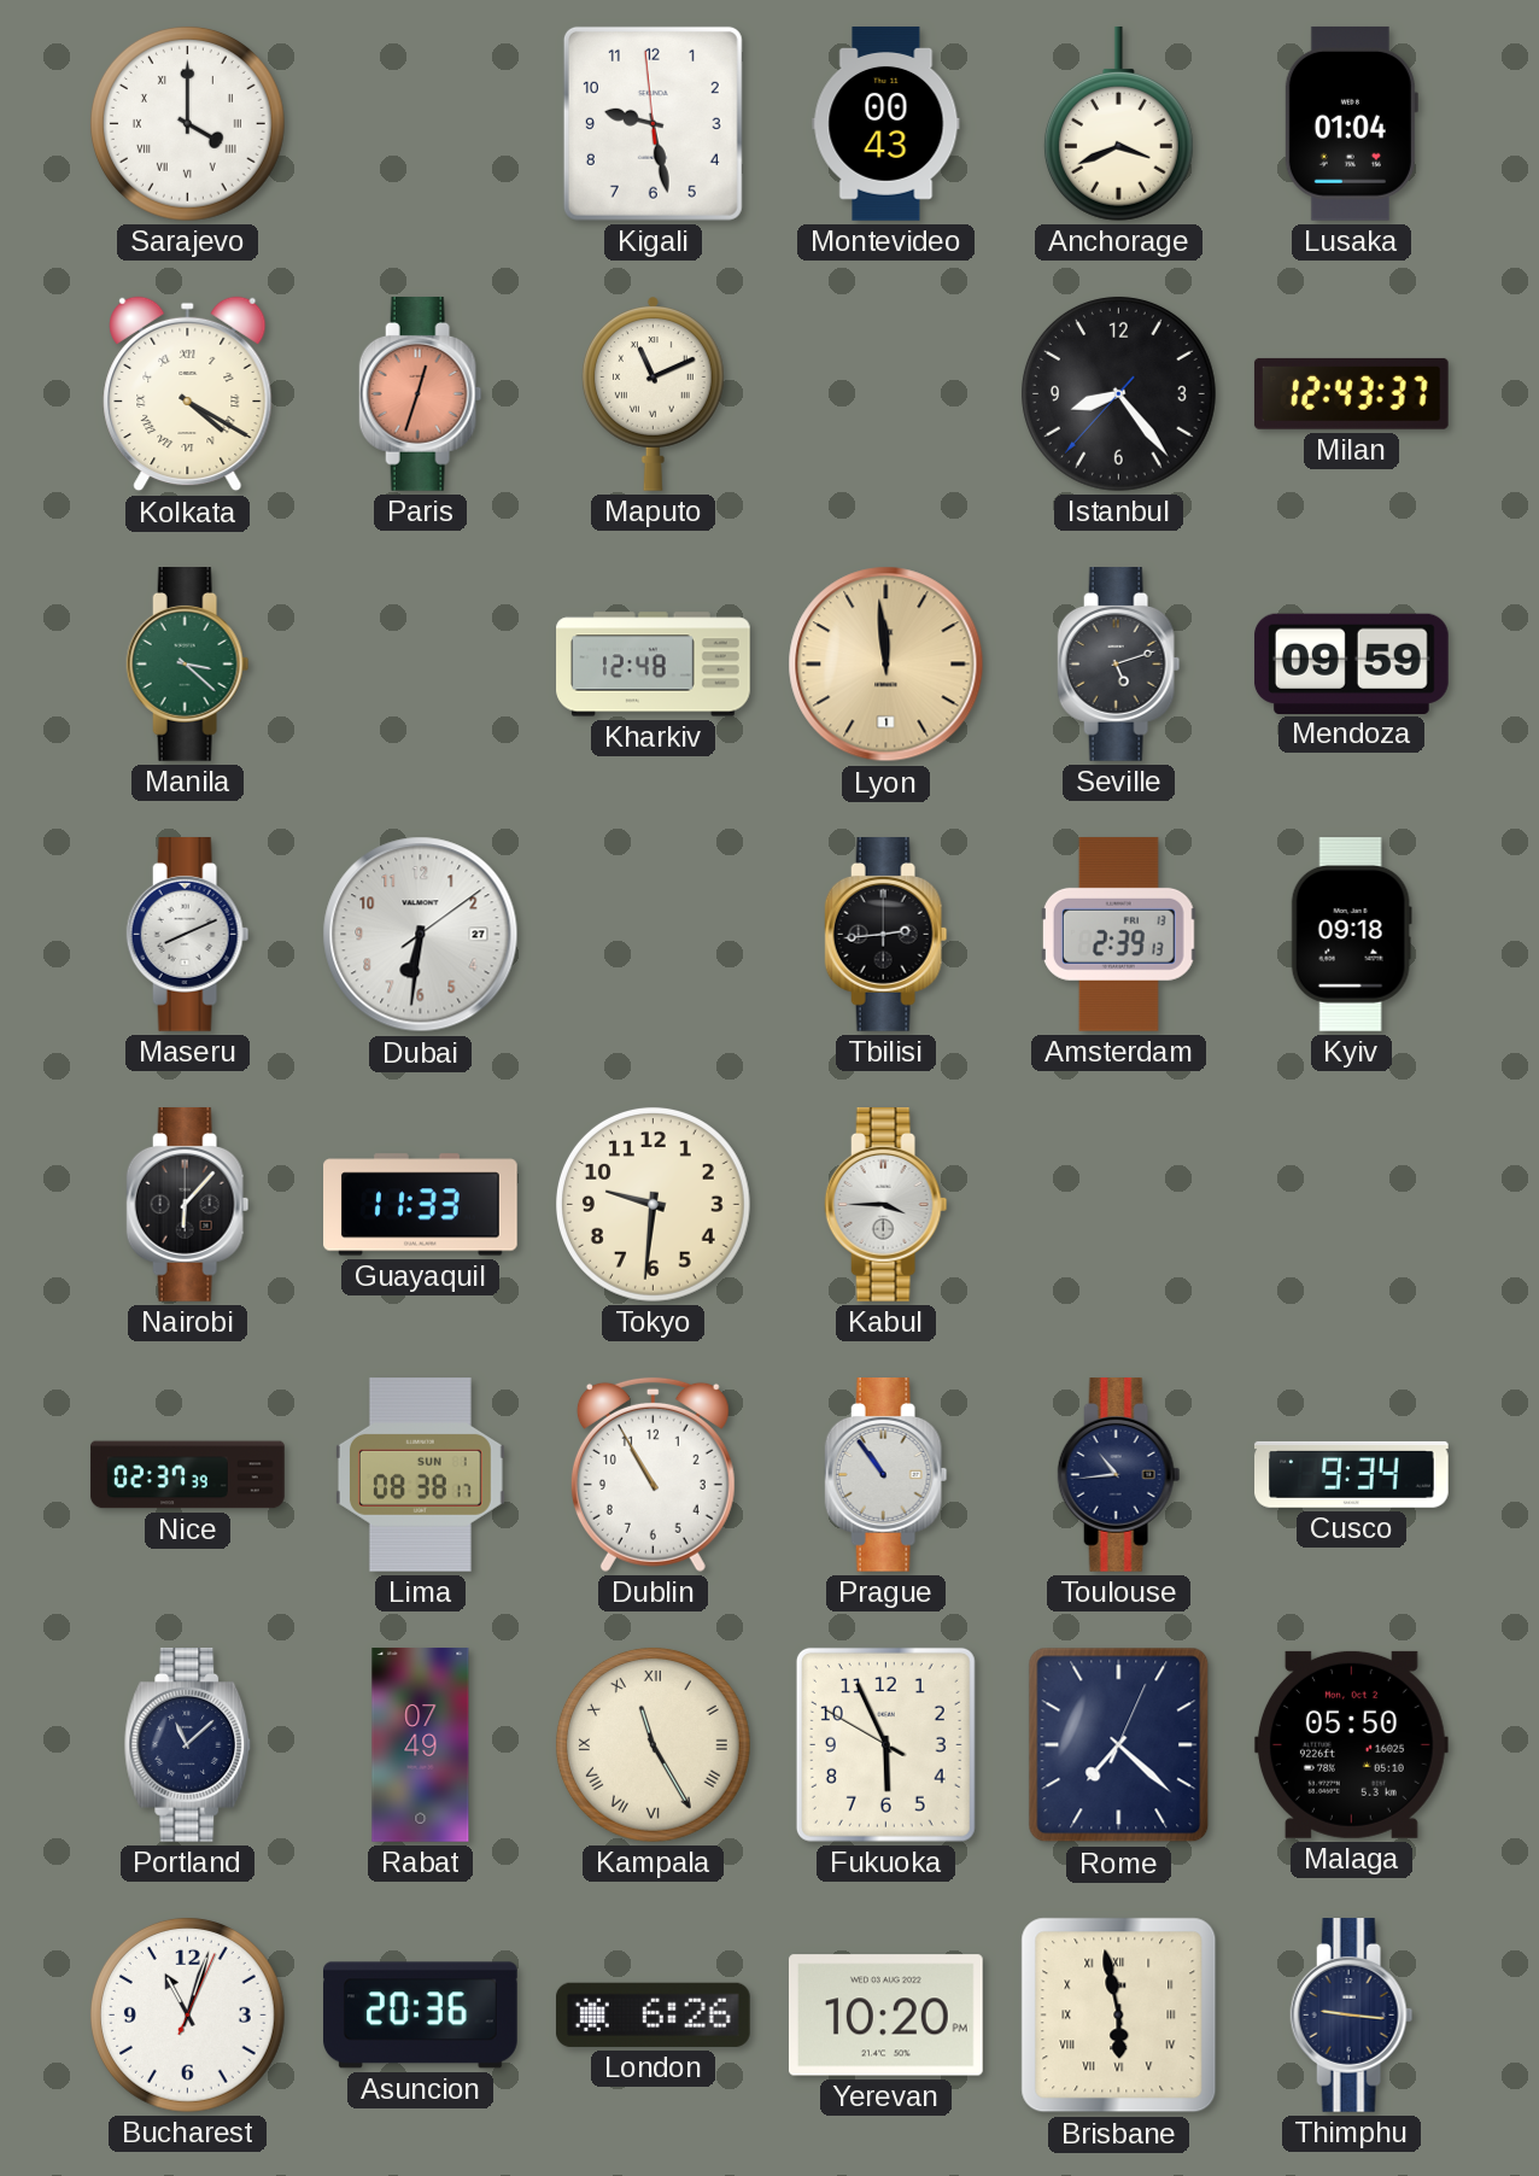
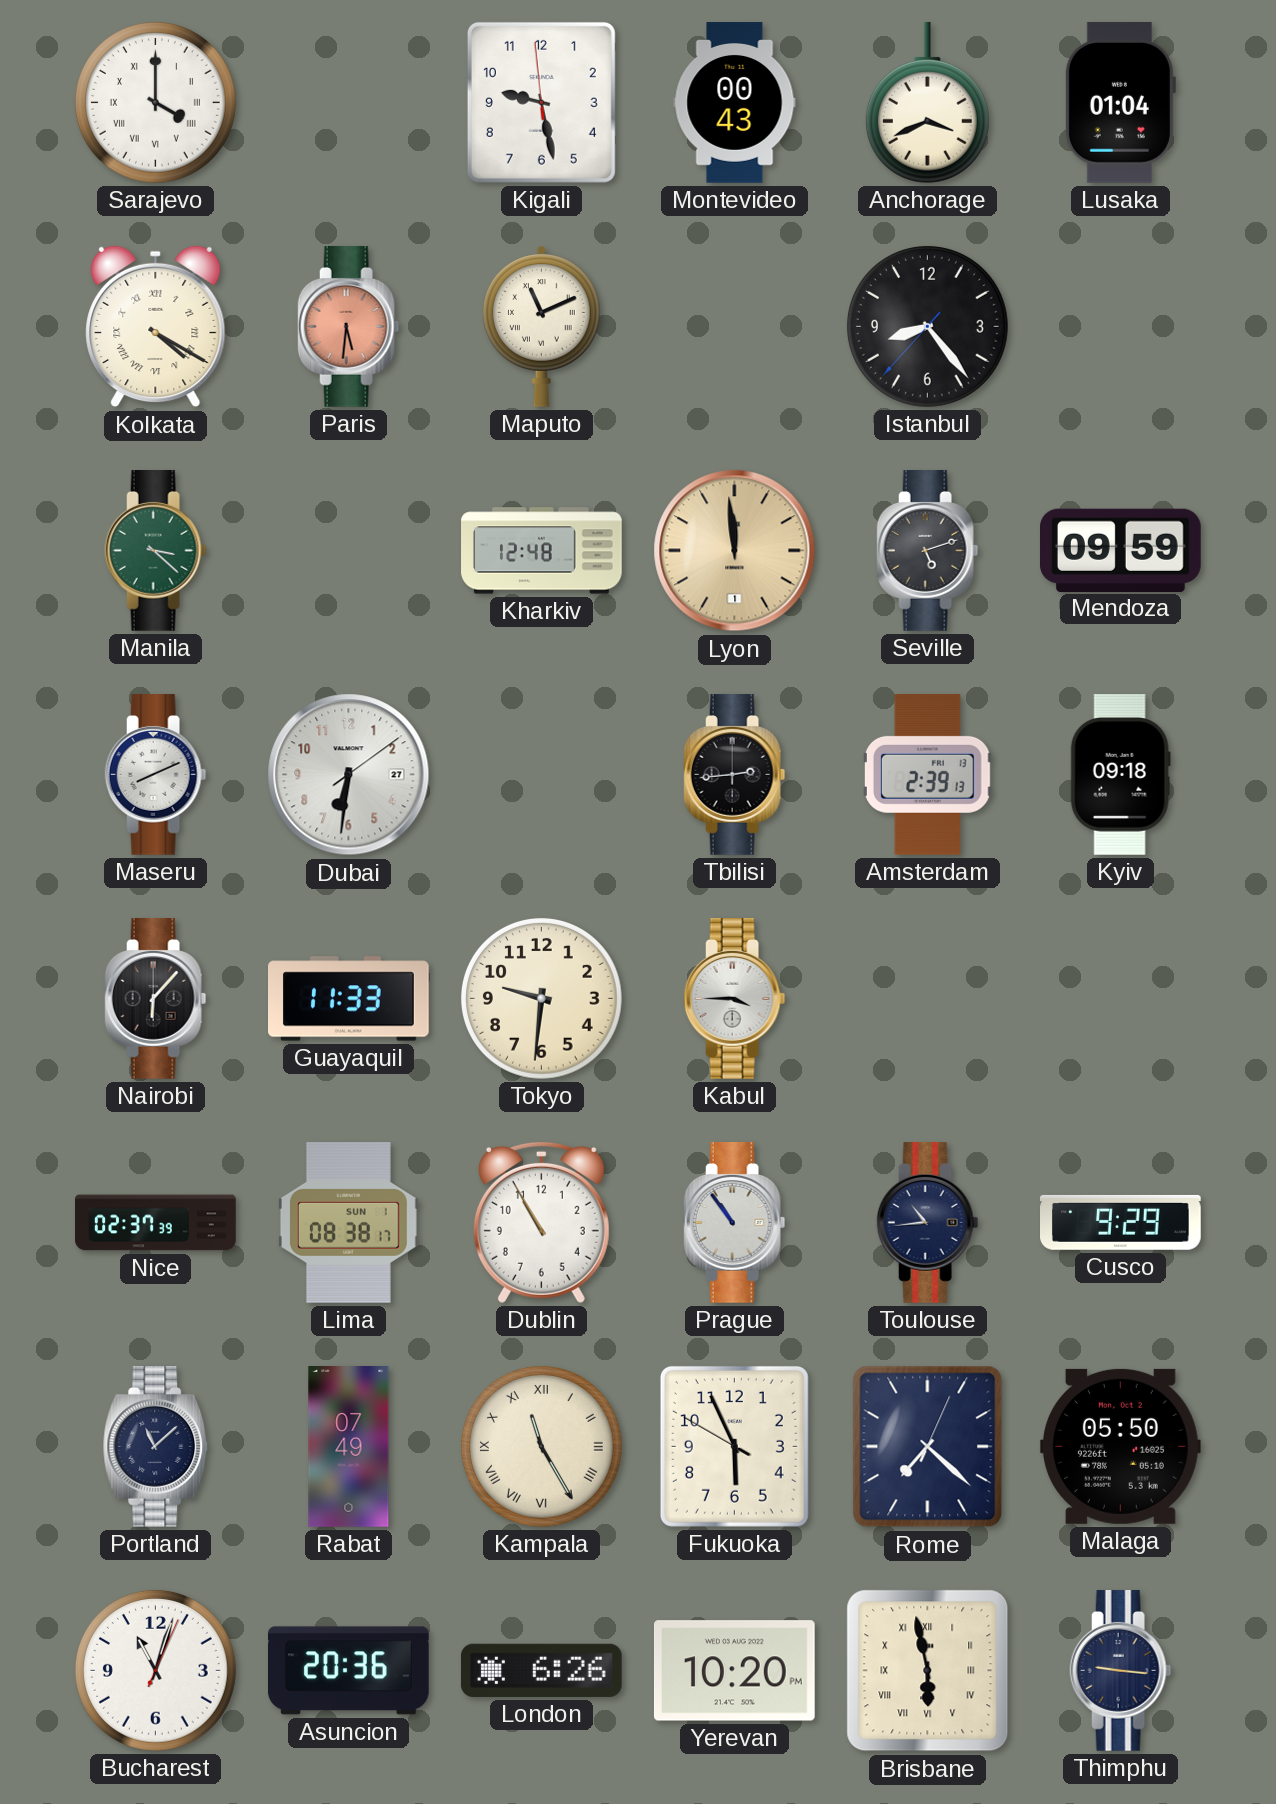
Paris: 12:33 -> 5:31
Milan: 12:43 -> none
Cusco: 9:34 -> 9:29
